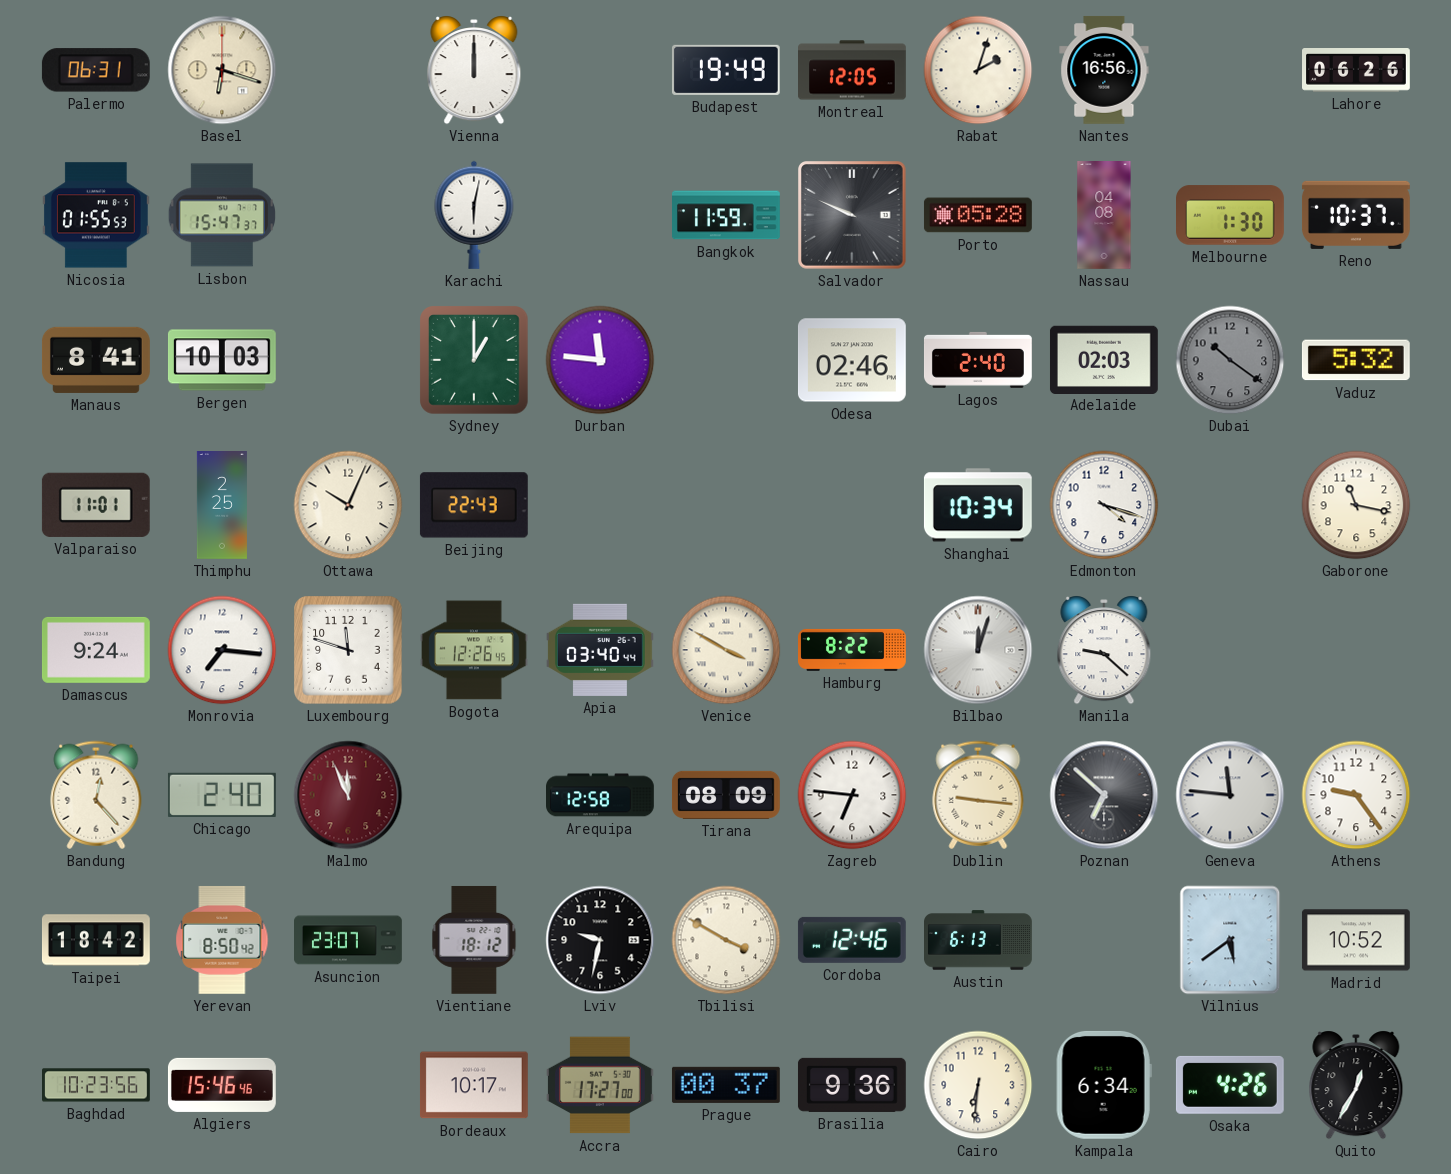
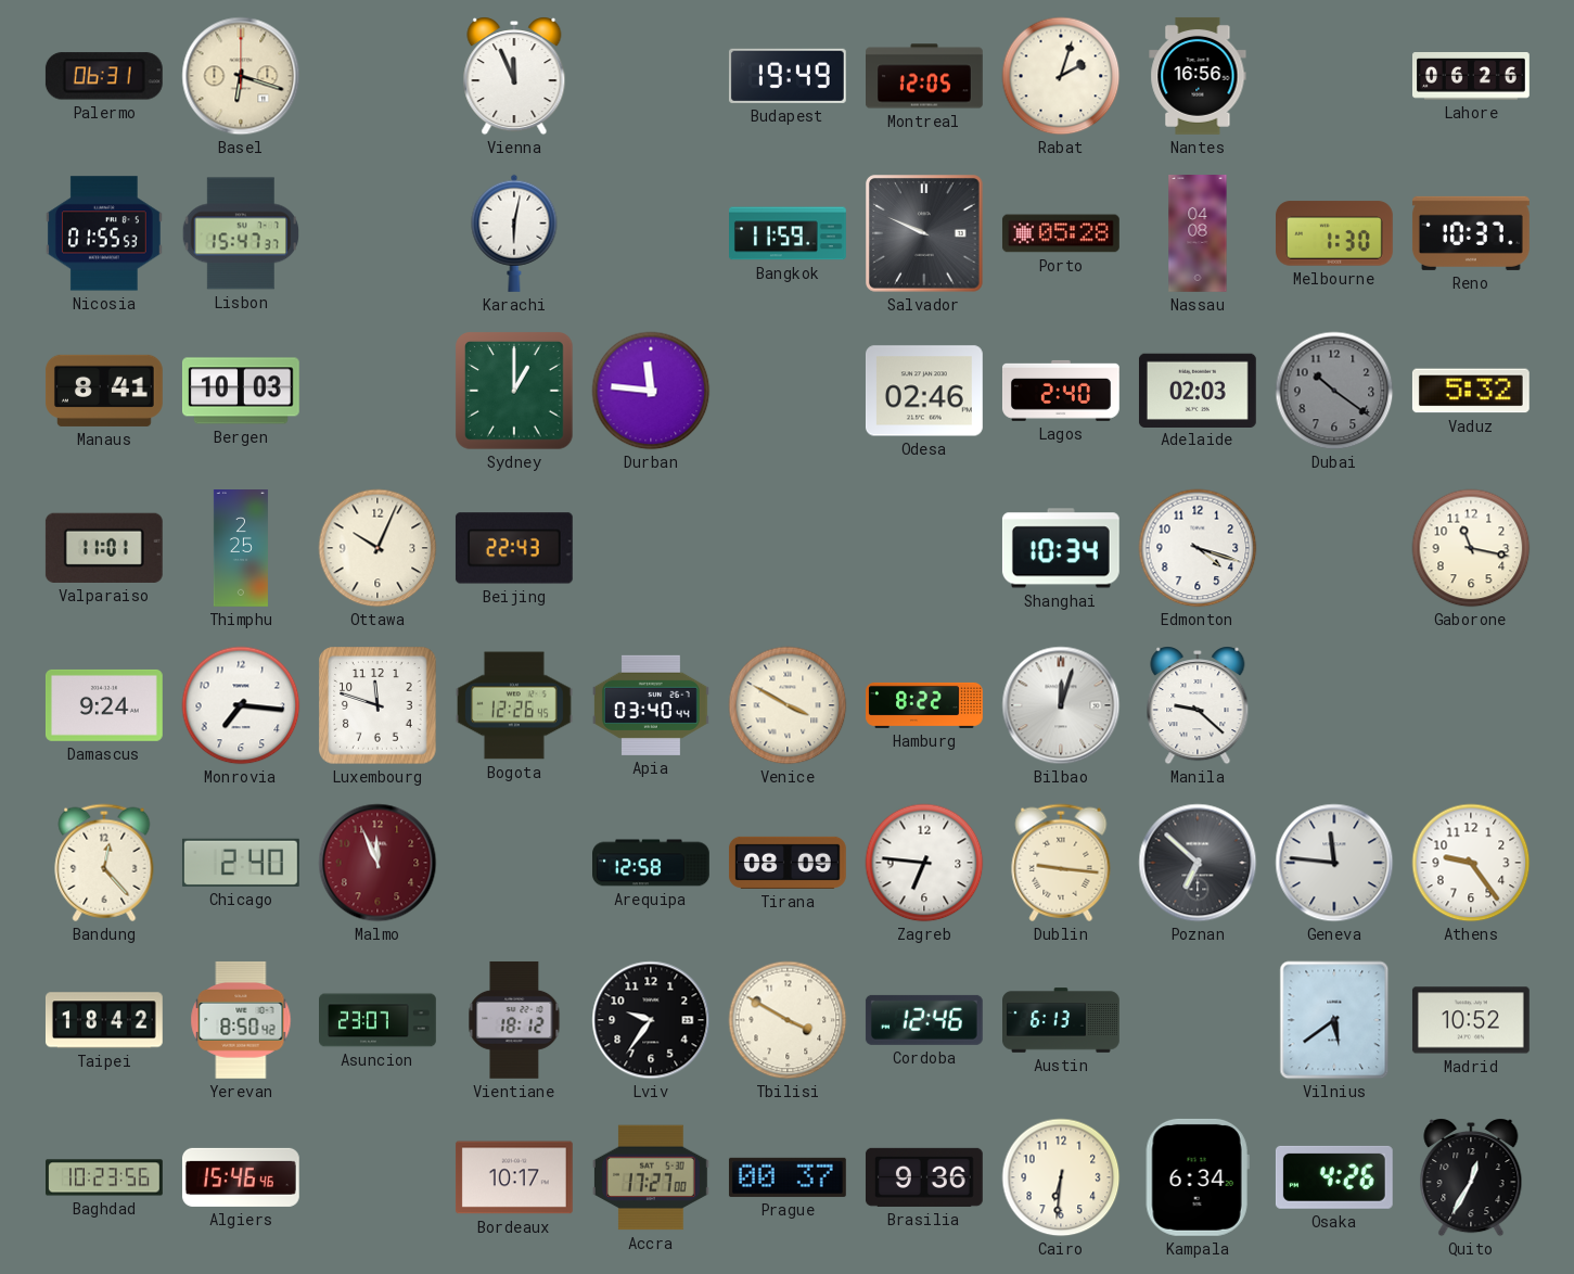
Vienna: 12:00 -> 11:56
Lviv: 9:32 -> 9:36
